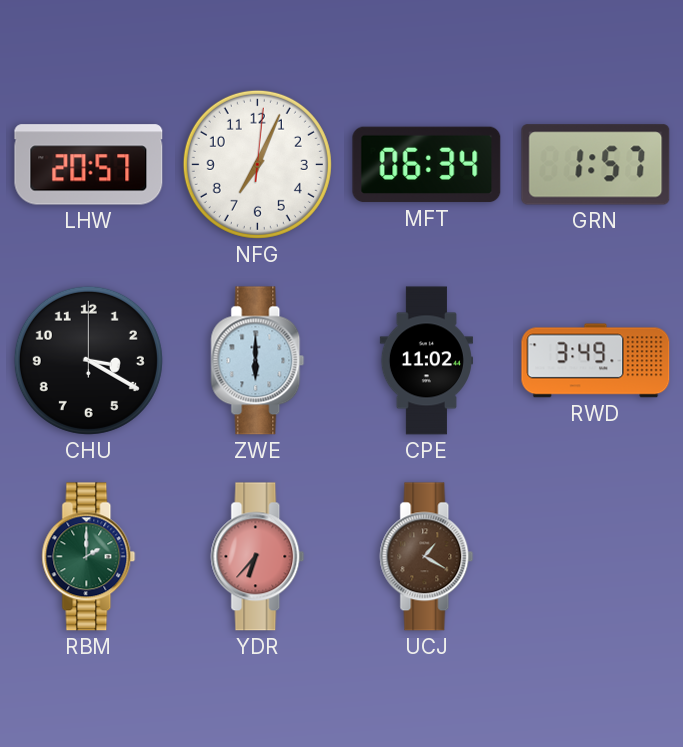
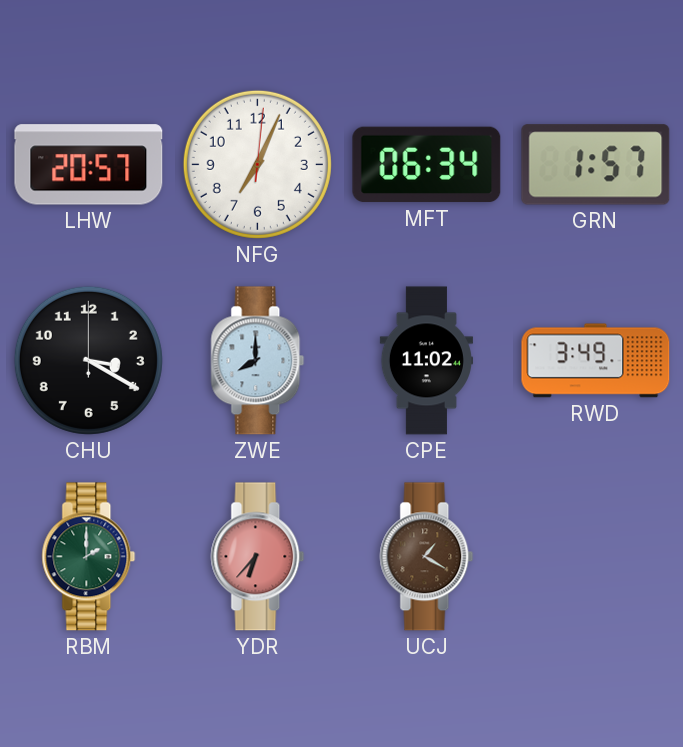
ZWE: 6:00 -> 8:00
